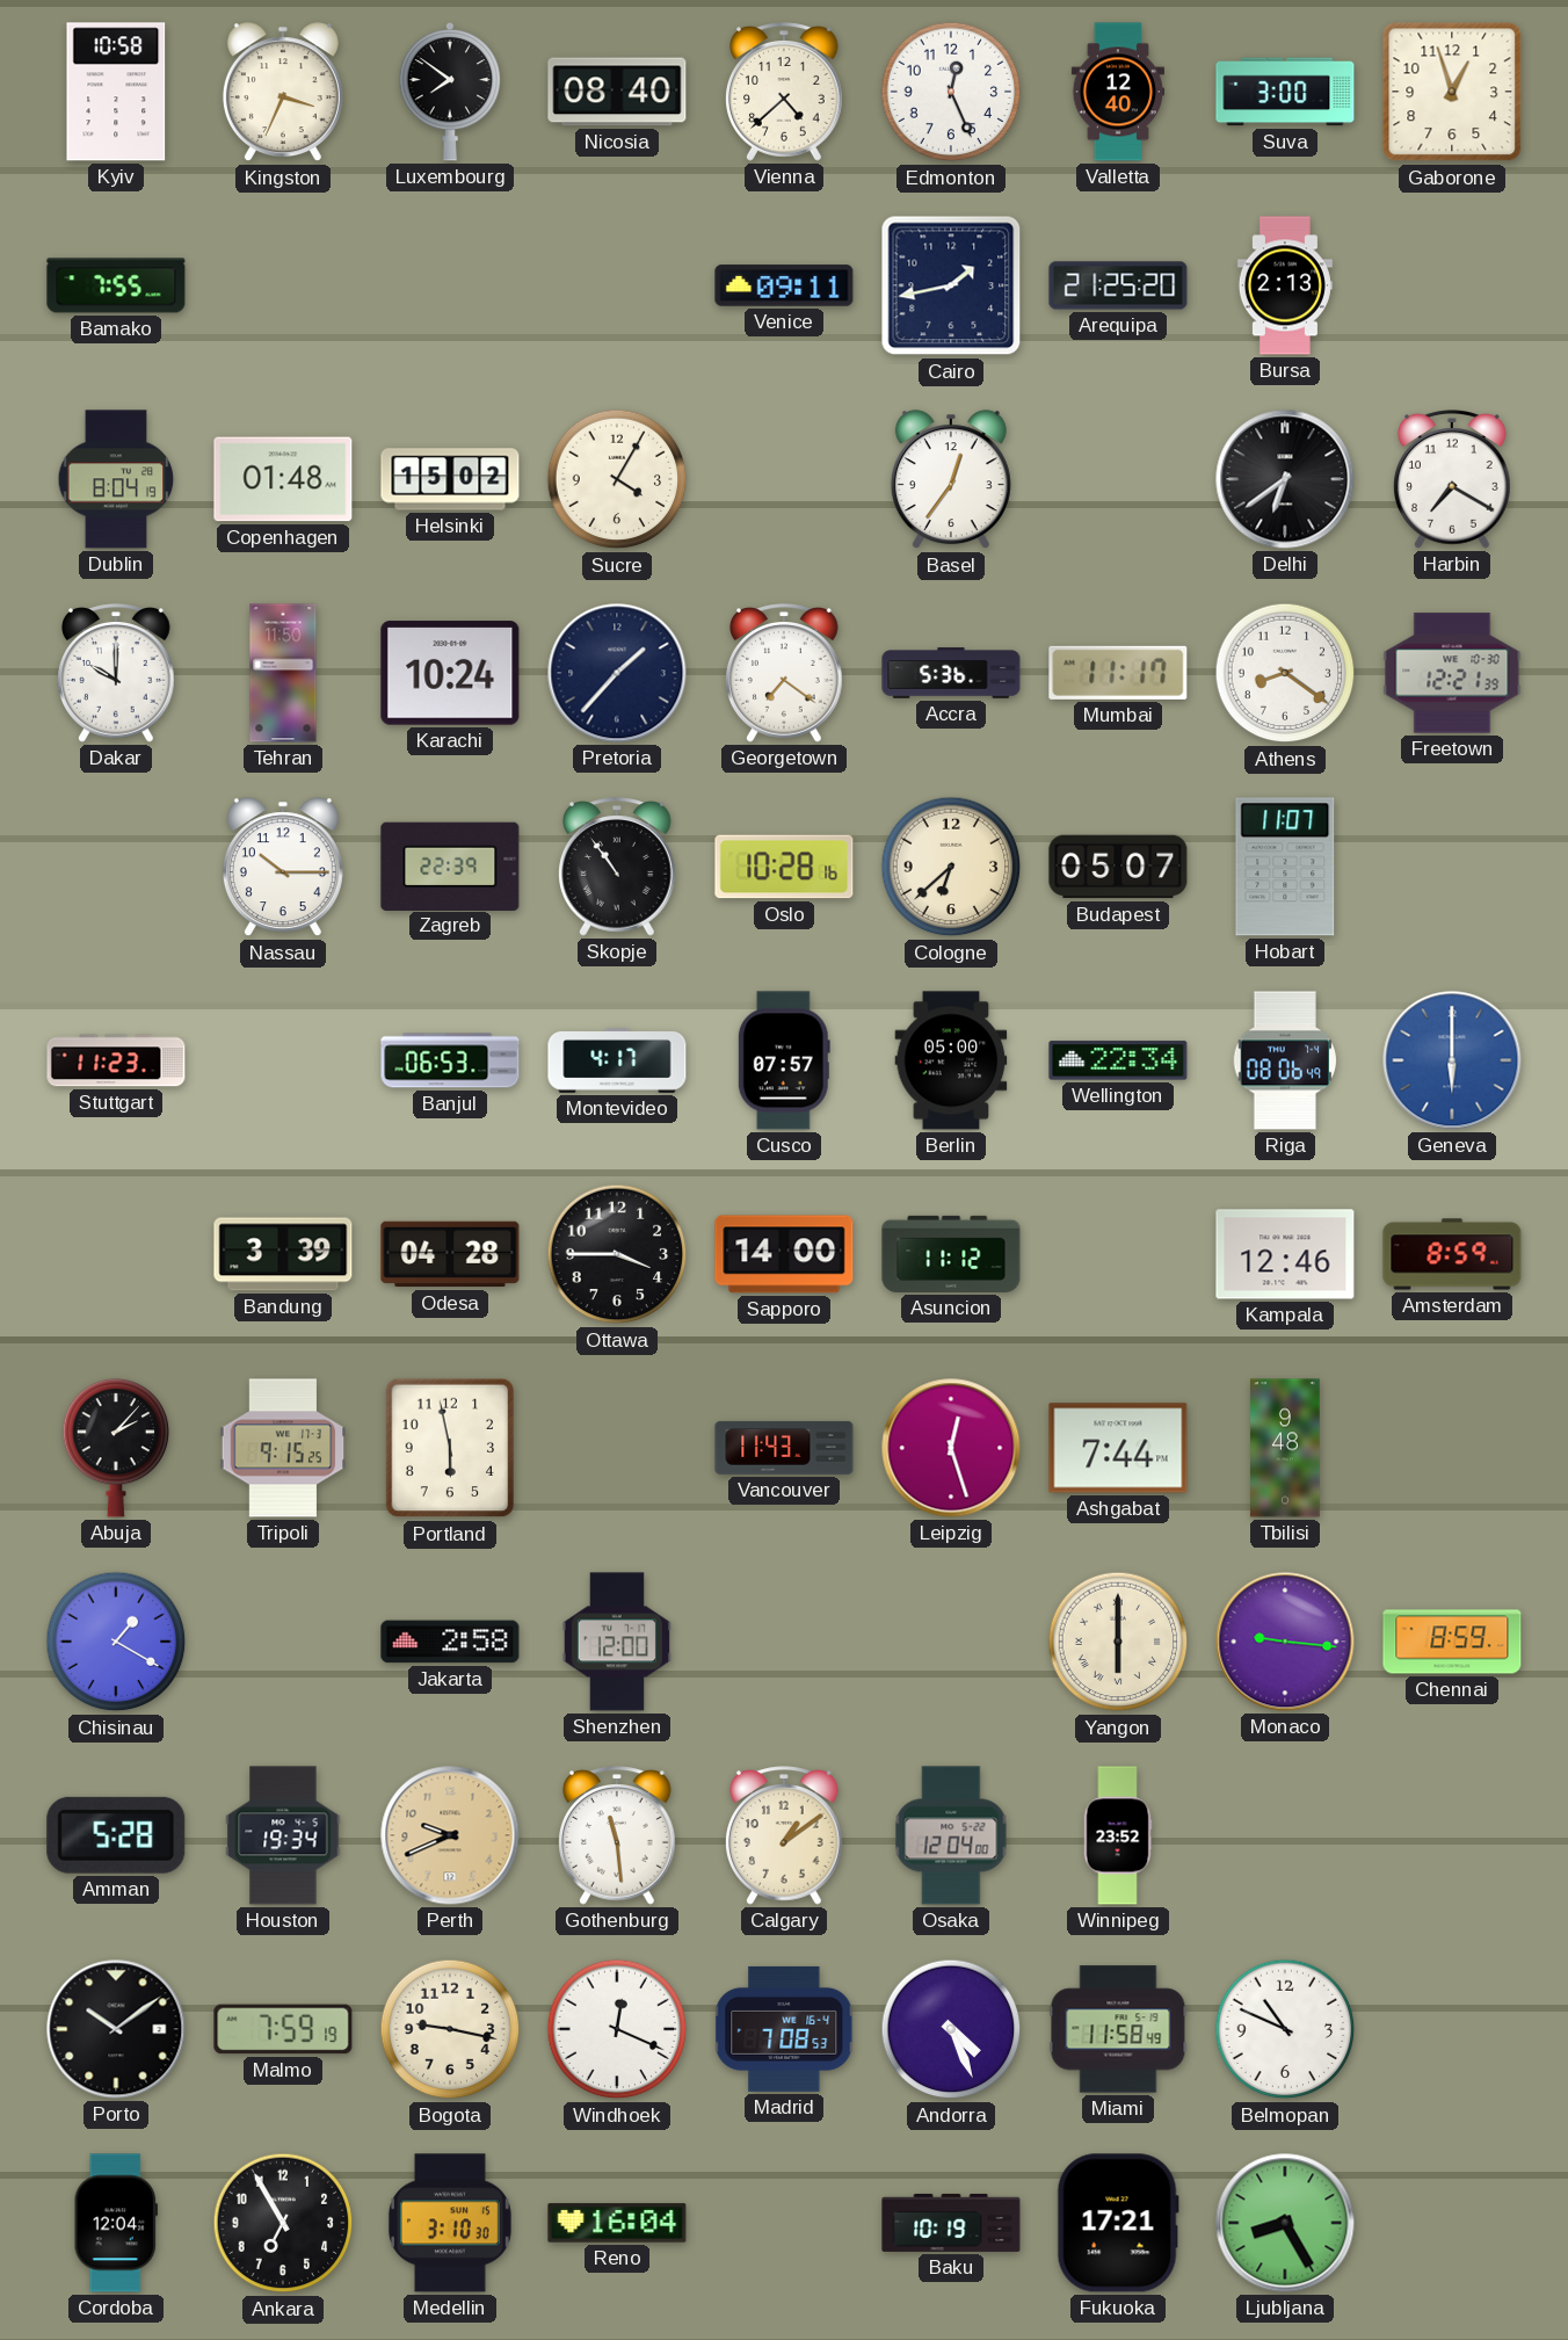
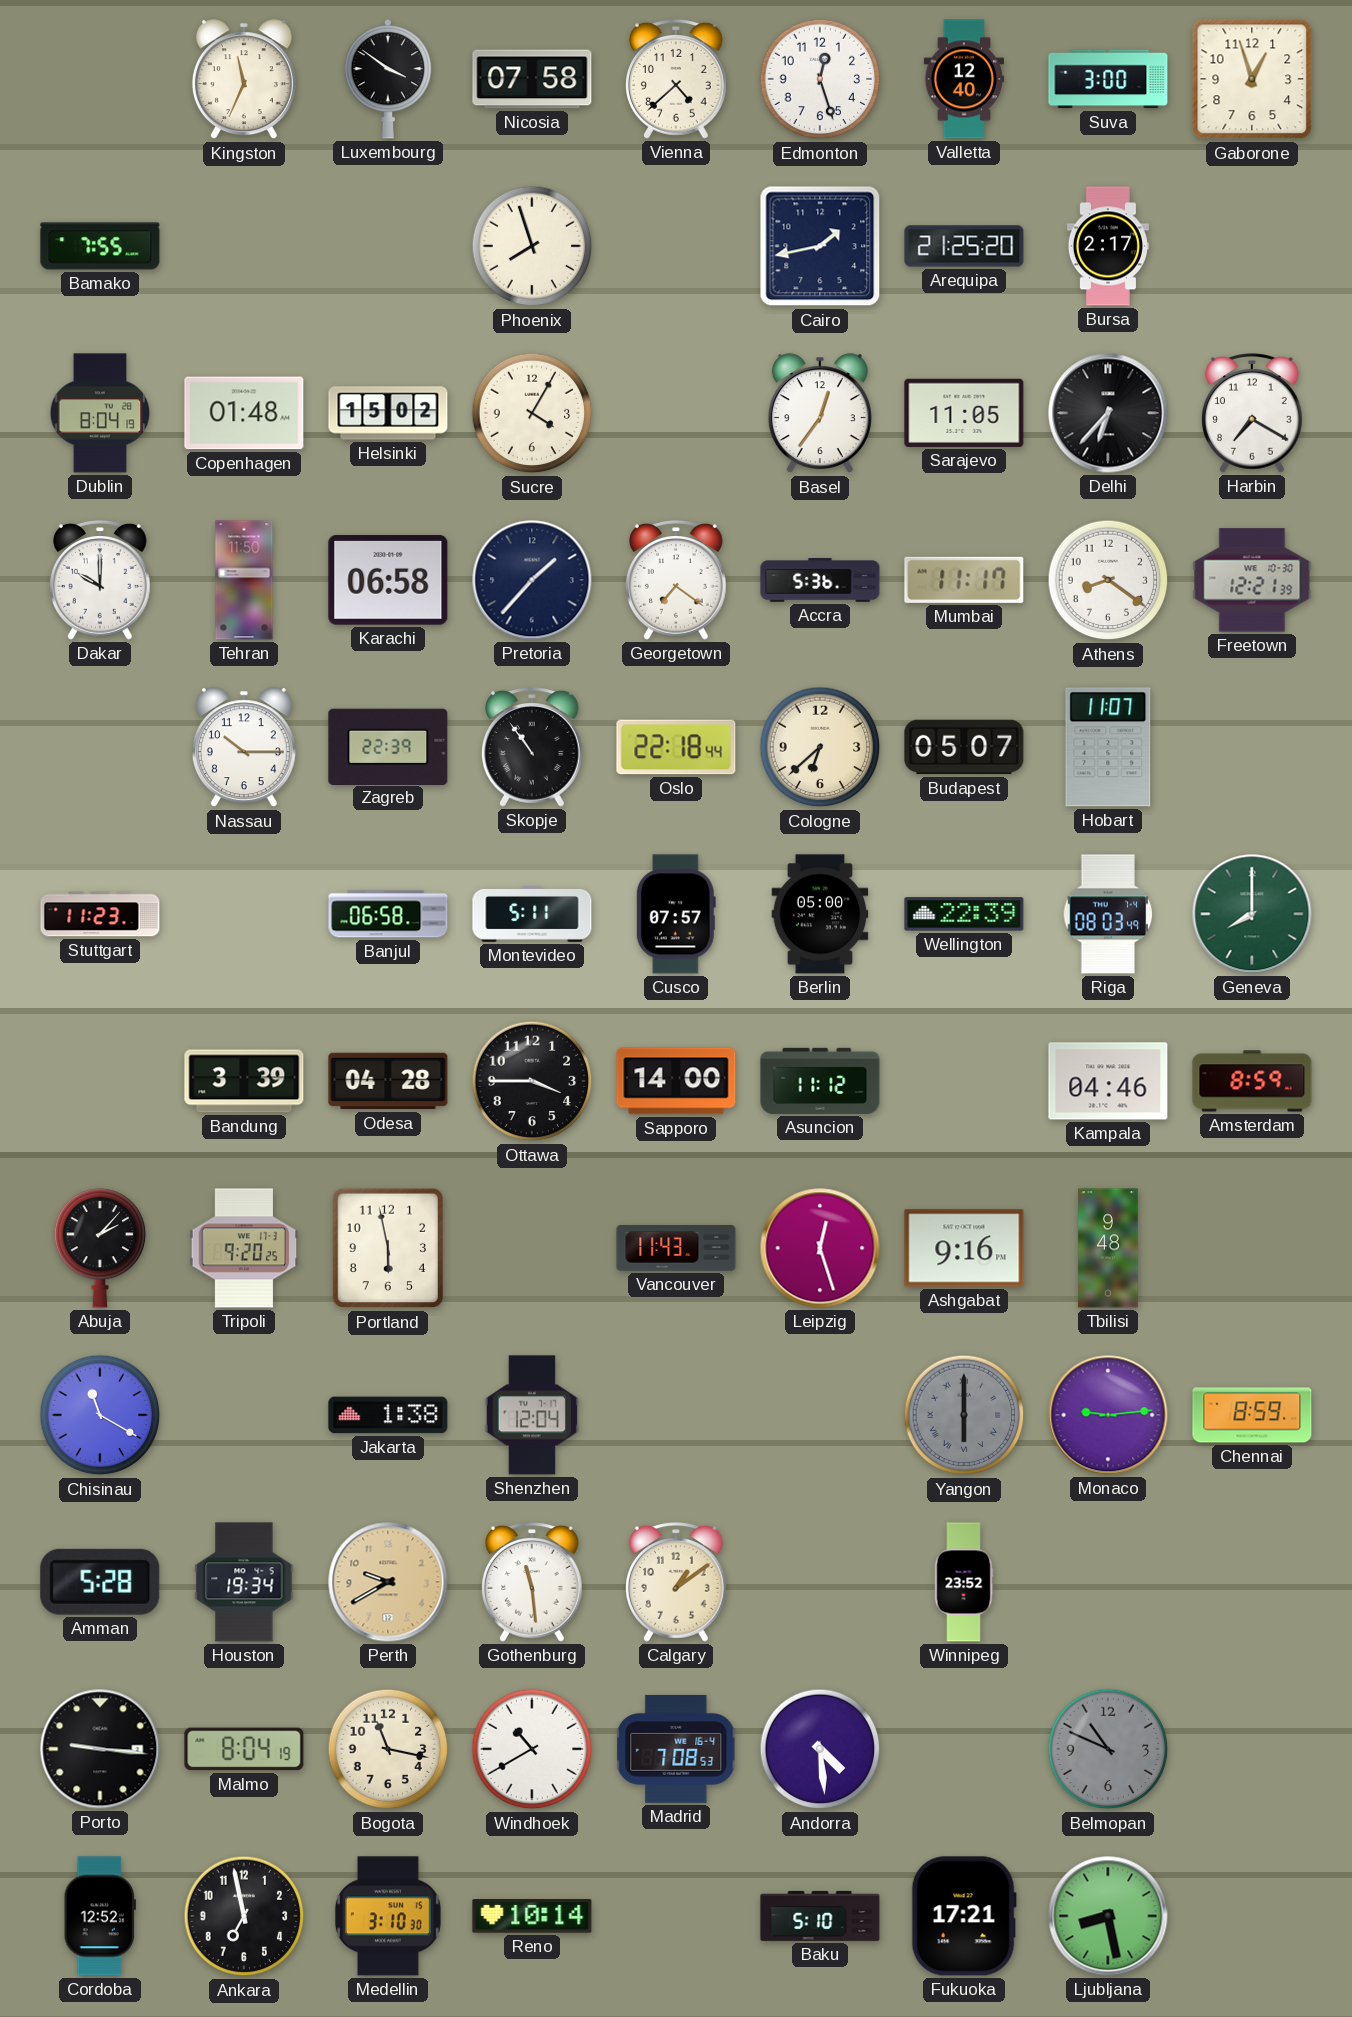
Kyiv: 10:58 -> none
Kingston: 3:34 -> 11:34
Luxembourg: 7:51 -> 3:51
Nicosia: 08:40 -> 07:58
Edmonton: 12:26 -> 12:27
Phoenix: none -> 7:57
Venice: 09:11 -> none
Bursa: 2:13 -> 2:17
Sarajevo: none -> 11:05
Delhi: 6:39 -> 6:37
Karachi: 10:24 -> 06:58
Oslo: 10:28 -> 22:18
Banjul: 06:53 -> 06:58
Montevideo: 4:17 -> 5:11
Wellington: 22:34 -> 22:39
Riga: 08:06 -> 08:03
Geneva: 6:00 -> 8:00
Geneva dial: blue -> green
Kampala: 12:46 -> 04:46
Tripoli: 9:15 -> 9:20
Ashgabat: 7:44 -> 9:16
Chisinau: 1:20 -> 11:20
Jakarta: 2:58 -> 1:38
Shenzhen: 12:00 -> 12:04
Yangon dial: cream -> grey
Monaco: 9:16 -> 9:14
Perth: 9:41 -> 9:40
Osaka: 12:04 -> none
Porto: 10:09 -> 9:16
Malmo: 7:59 -> 8:04
Bogota: 9:17 -> 11:17
Windhoek: 12:19 -> 10:40
Andorra: 4:26 -> 4:29
Miami: 11:58 -> none
Belmopan dial: white -> grey
Cordoba: 12:04 -> 12:52
Ankara: 6:55 -> 6:58
Reno: 16:04 -> 10:14
Baku: 10:19 -> 5:10
Ljubljana: 8:25 -> 8:28
